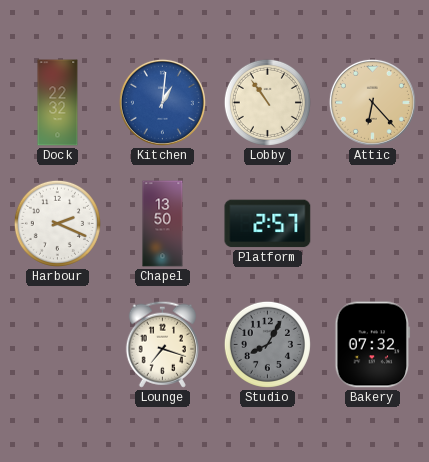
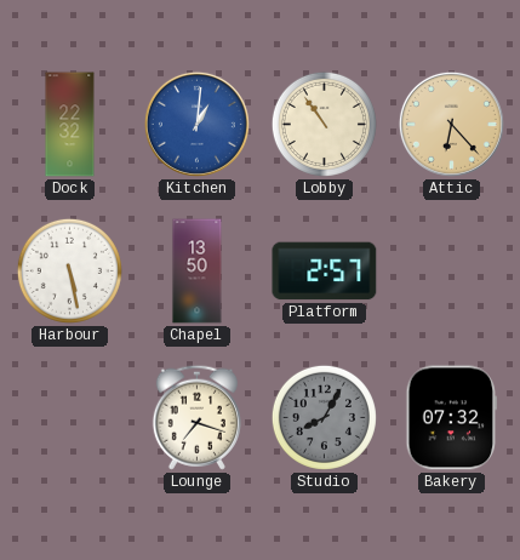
Harbour: 2:19 -> 5:28
